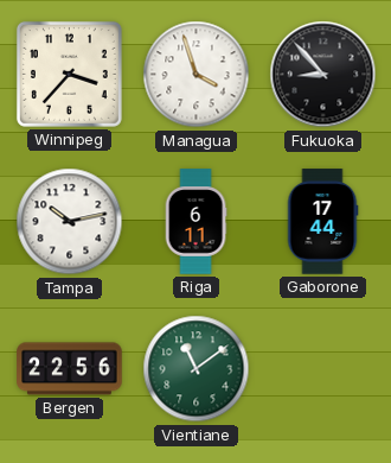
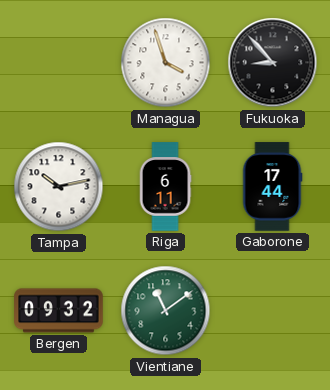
Winnipeg: 3:37 -> none
Bergen: 22:56 -> 09:32
